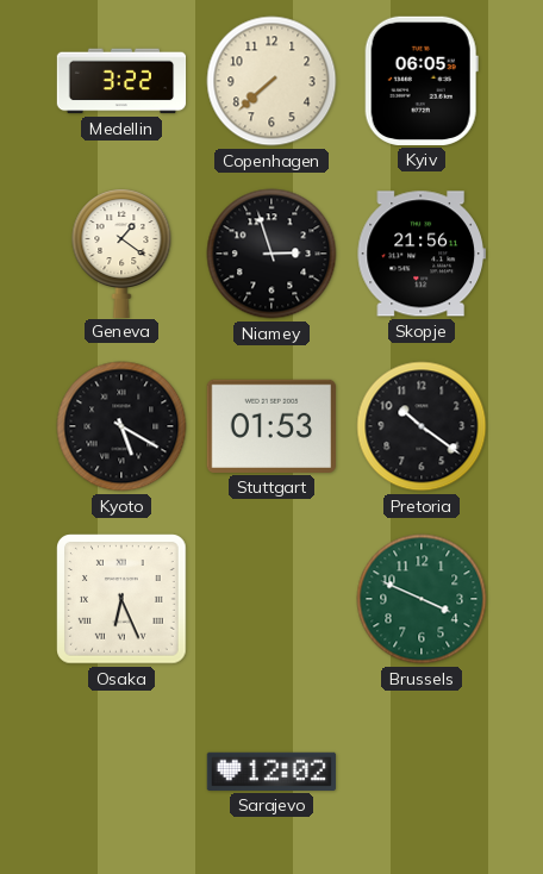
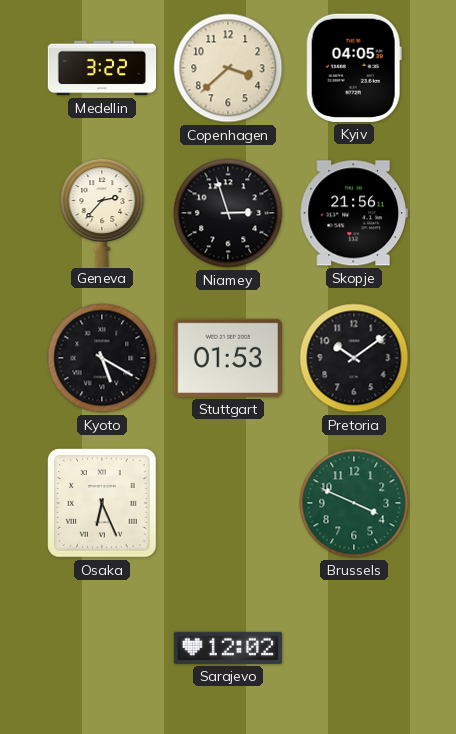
Copenhagen: 7:38 -> 3:38
Kyiv: 06:05 -> 04:05
Geneva: 1:21 -> 2:37
Pretoria: 10:21 -> 10:09
